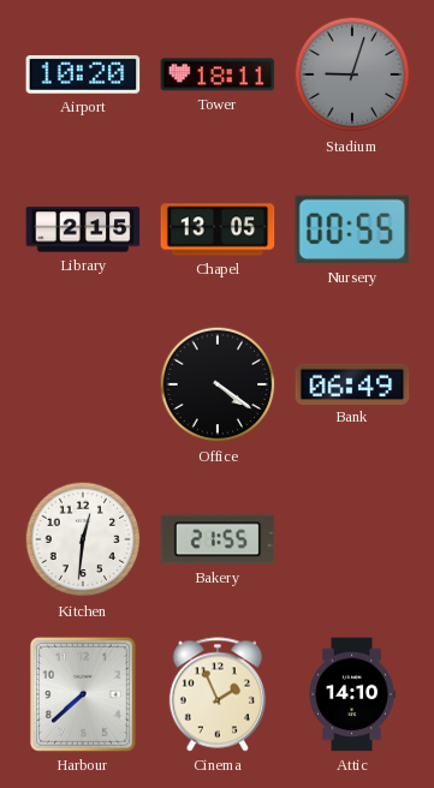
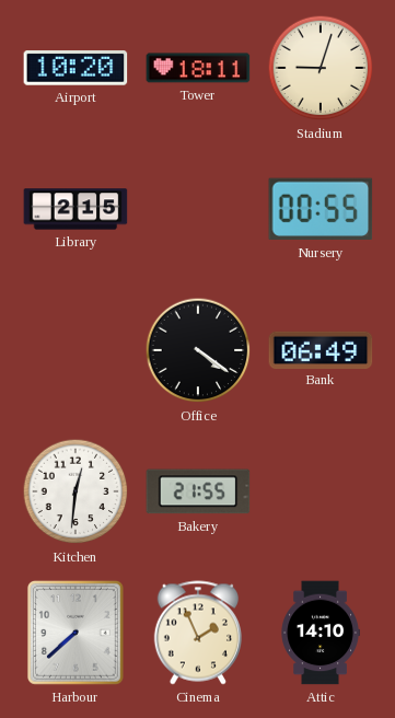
Stadium dial: grey -> cream
Chapel: 13:05 -> none
